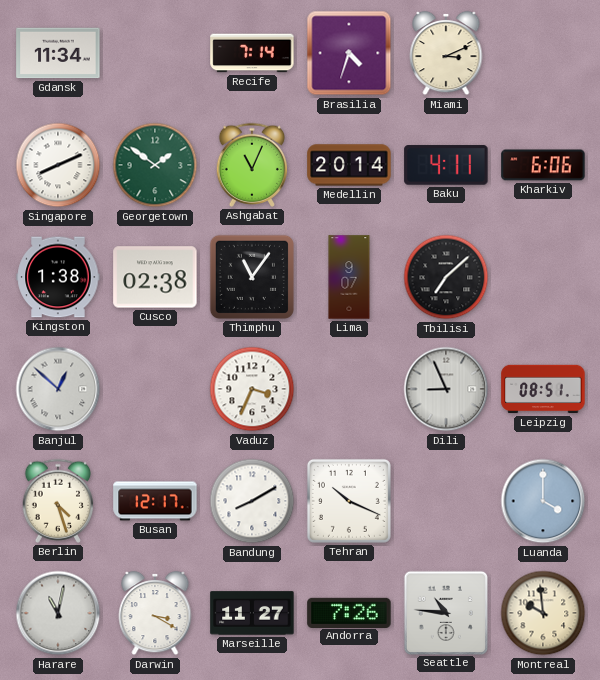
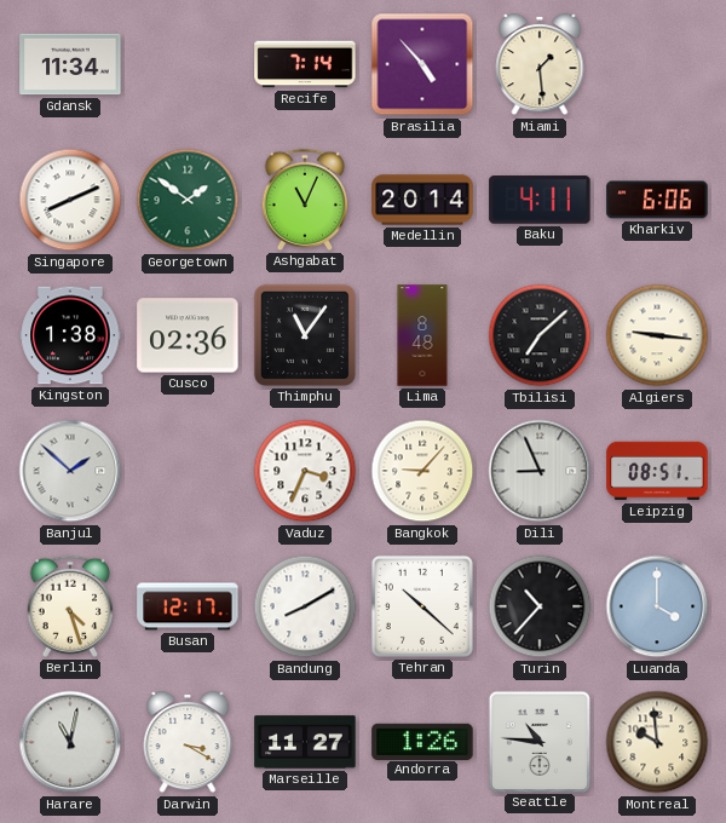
Brasilia: 4:33 -> 4:53
Miami: 3:11 -> 1:29
Cusco: 02:38 -> 02:36
Lima: 9:07 -> 8:48
Algiers: none -> 9:16
Banjul: 12:52 -> 1:52
Bangkok: none -> 9:07
Tehran: 10:19 -> 10:22
Turin: none -> 10:37
Andorra: 7:26 -> 1:26
